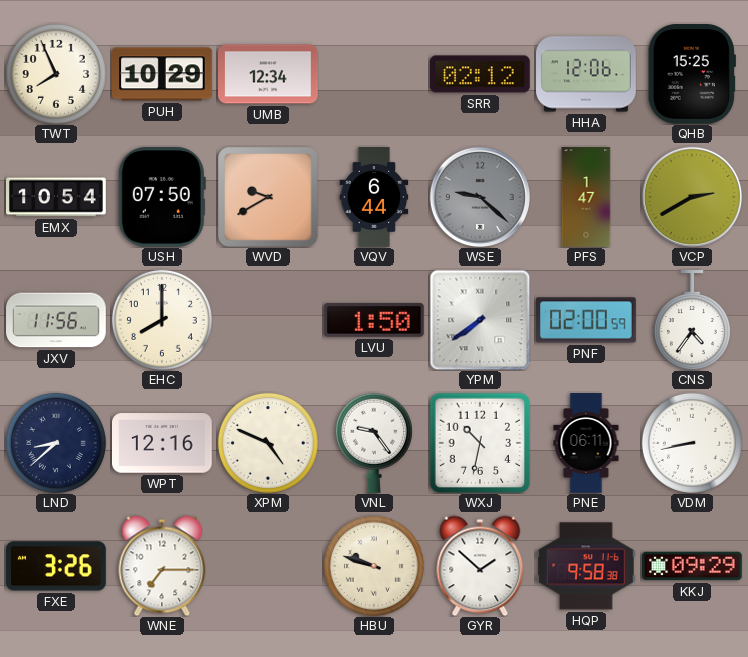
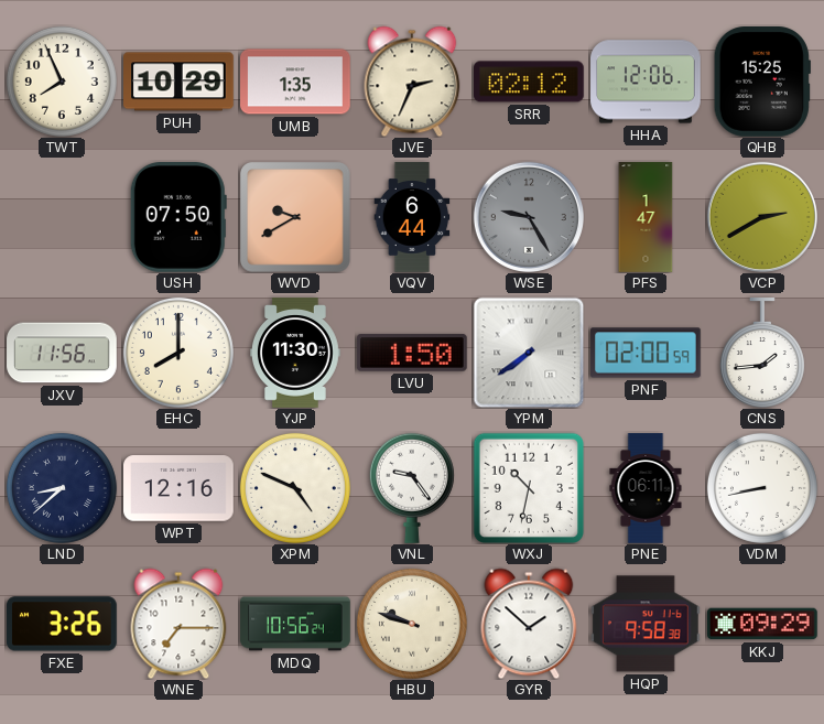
UMB: 12:34 -> 1:35
JVE: none -> 2:34
EMX: 10:54 -> none
WSE: 9:22 -> 9:25
YJP: none -> 11:30
CNS: 4:36 -> 1:44
MDQ: none -> 10:56
